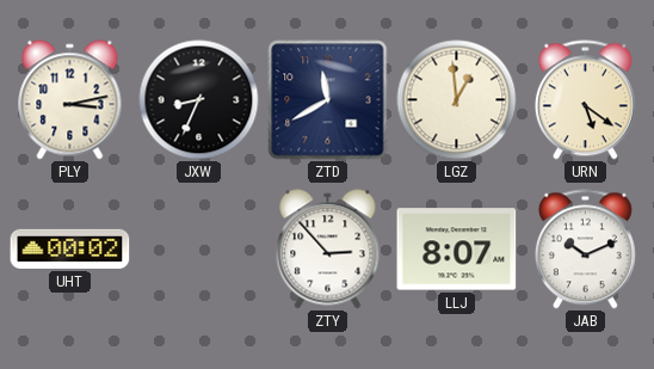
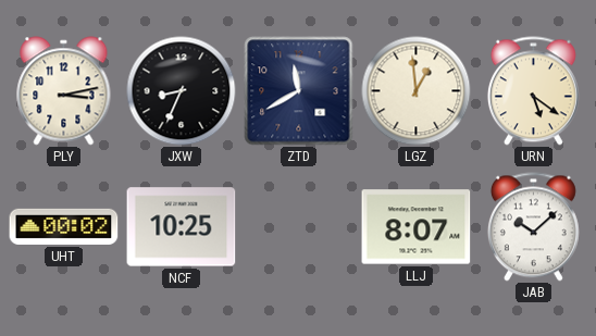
NCF: none -> 10:25
ZTY: 2:53 -> none
JAB: 10:11 -> 10:08
